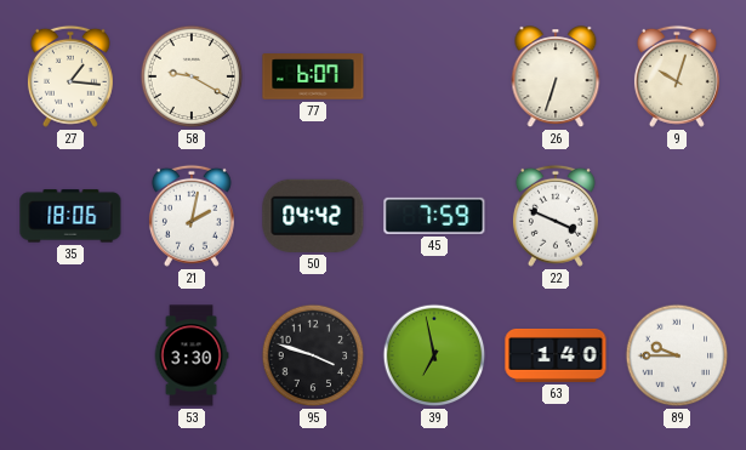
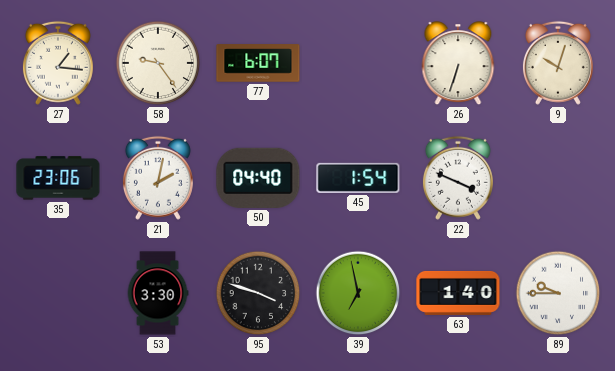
58: 9:20 -> 9:24
35: 18:06 -> 23:06
50: 04:42 -> 04:40
45: 7:59 -> 1:54
